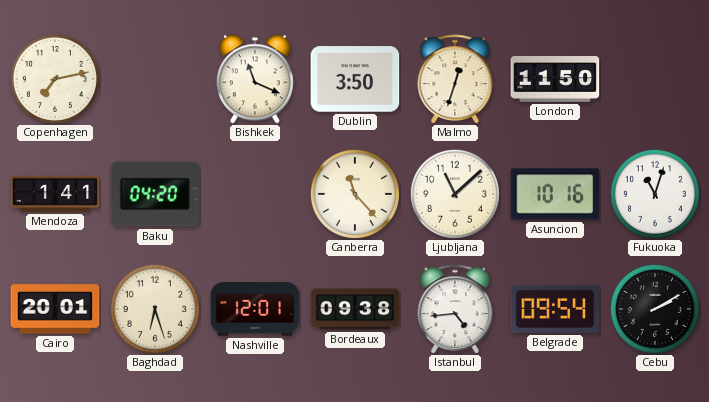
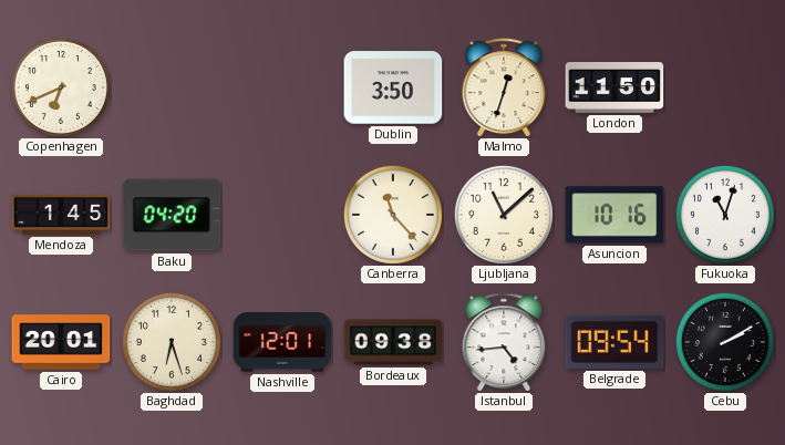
Copenhagen: 7:13 -> 6:41
Bishkek: 11:19 -> none
Mendoza: 1:41 -> 1:45
